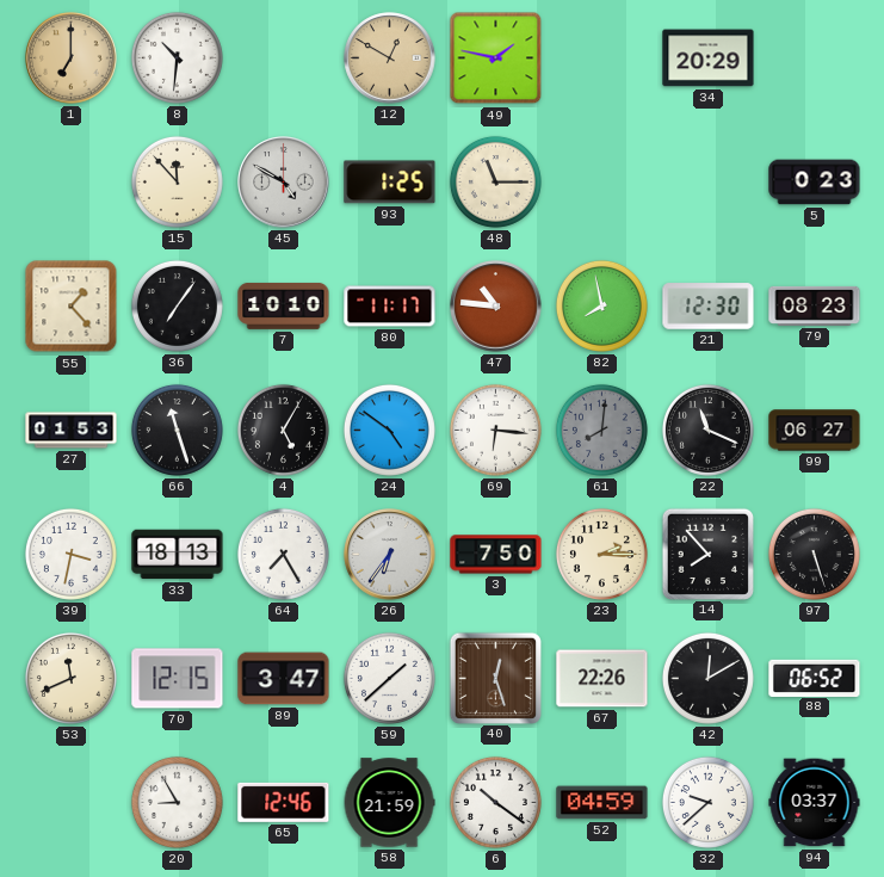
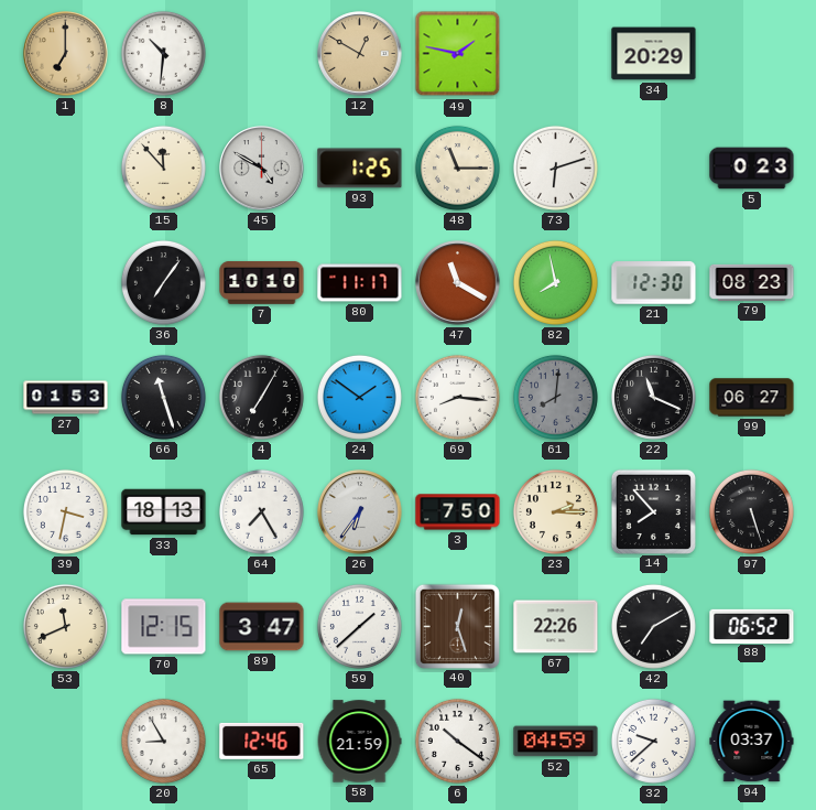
73: none -> 6:12
55: 1:23 -> none
47: 10:46 -> 11:20
4: 5:05 -> 7:05
24: 4:51 -> 1:51
69: 6:16 -> 8:16
42: 12:10 -> 7:10
